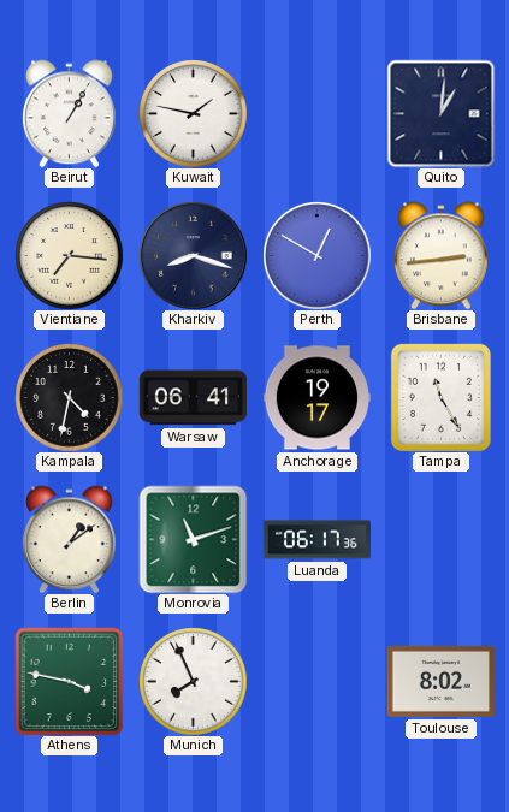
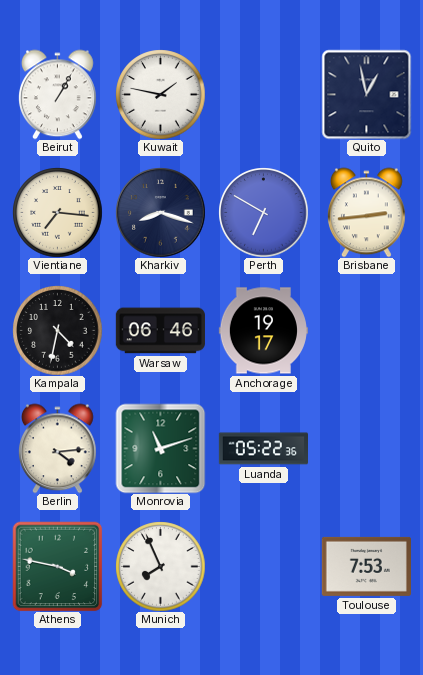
Quito: 1:01 -> 12:58
Perth: 12:50 -> 6:50
Warsaw: 06:41 -> 06:46
Tampa: 11:25 -> none
Berlin: 1:09 -> 4:14
Luanda: 06:17 -> 05:22
Toulouse: 8:02 -> 7:53
